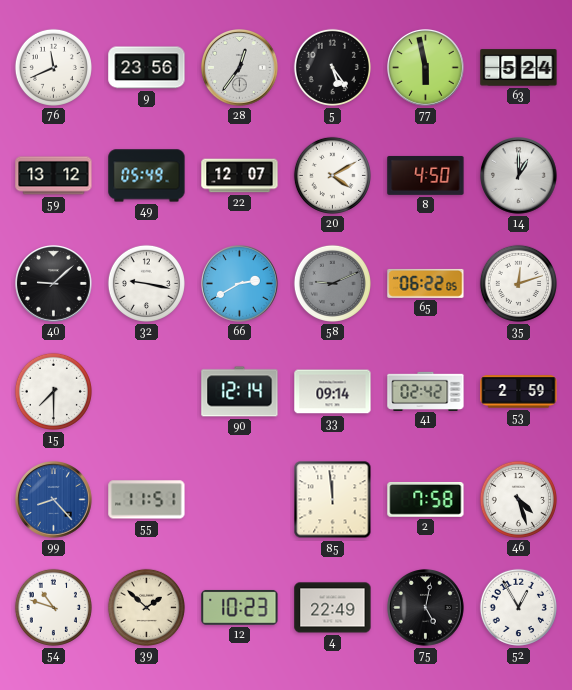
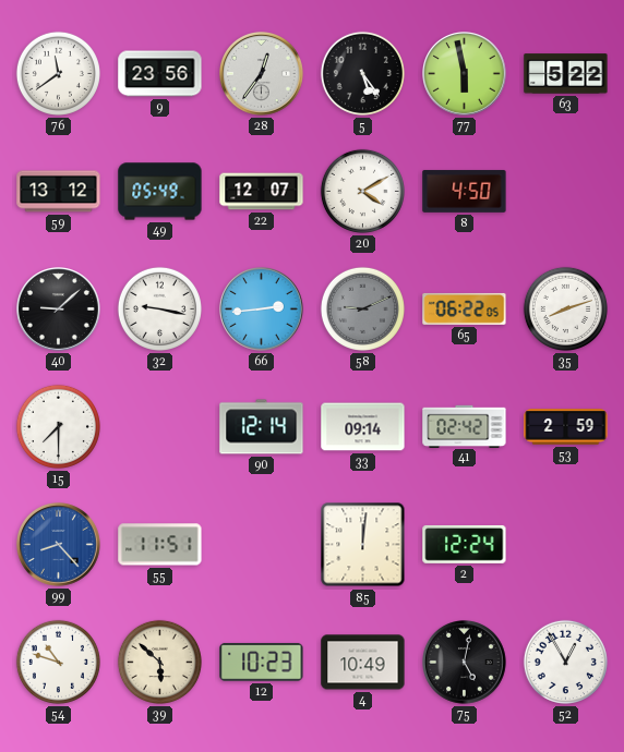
76: 11:41 -> 11:39
63: 5:24 -> 5:22
14: 1:00 -> none
66: 2:40 -> 2:44
35: 12:12 -> 8:12
85: 11:59 -> 12:01
2: 7:58 -> 12:24
46: 4:27 -> none
39: 1:52 -> 5:52
4: 22:49 -> 10:49
